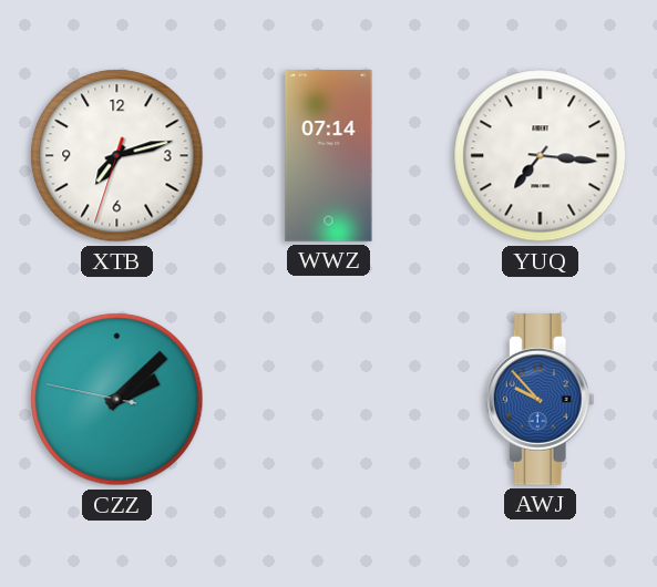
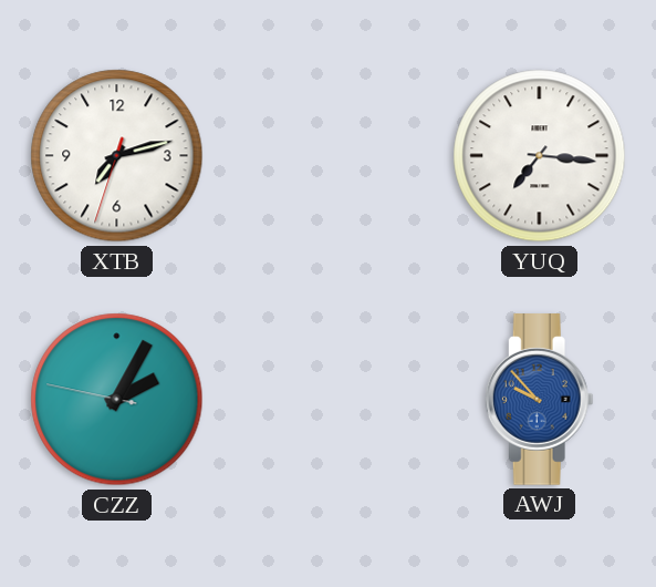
WWZ: 07:14 -> none
CZZ: 2:07 -> 2:04
